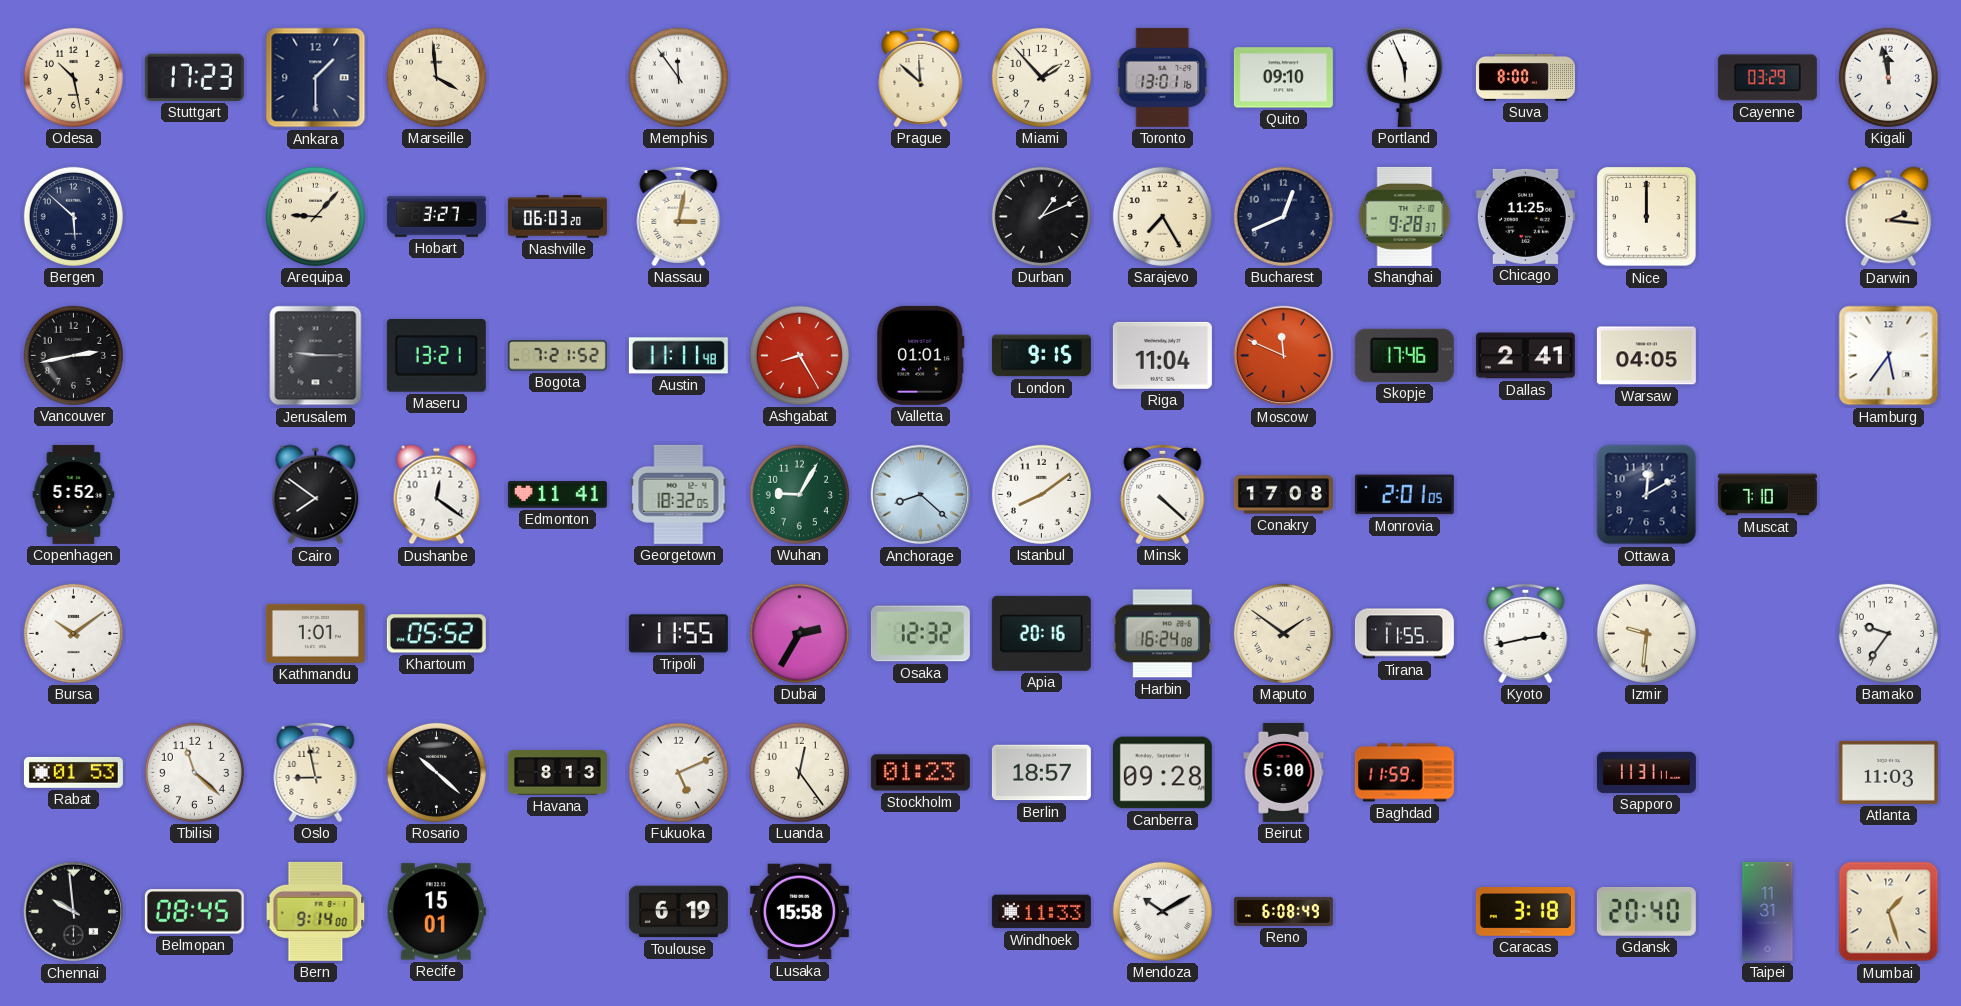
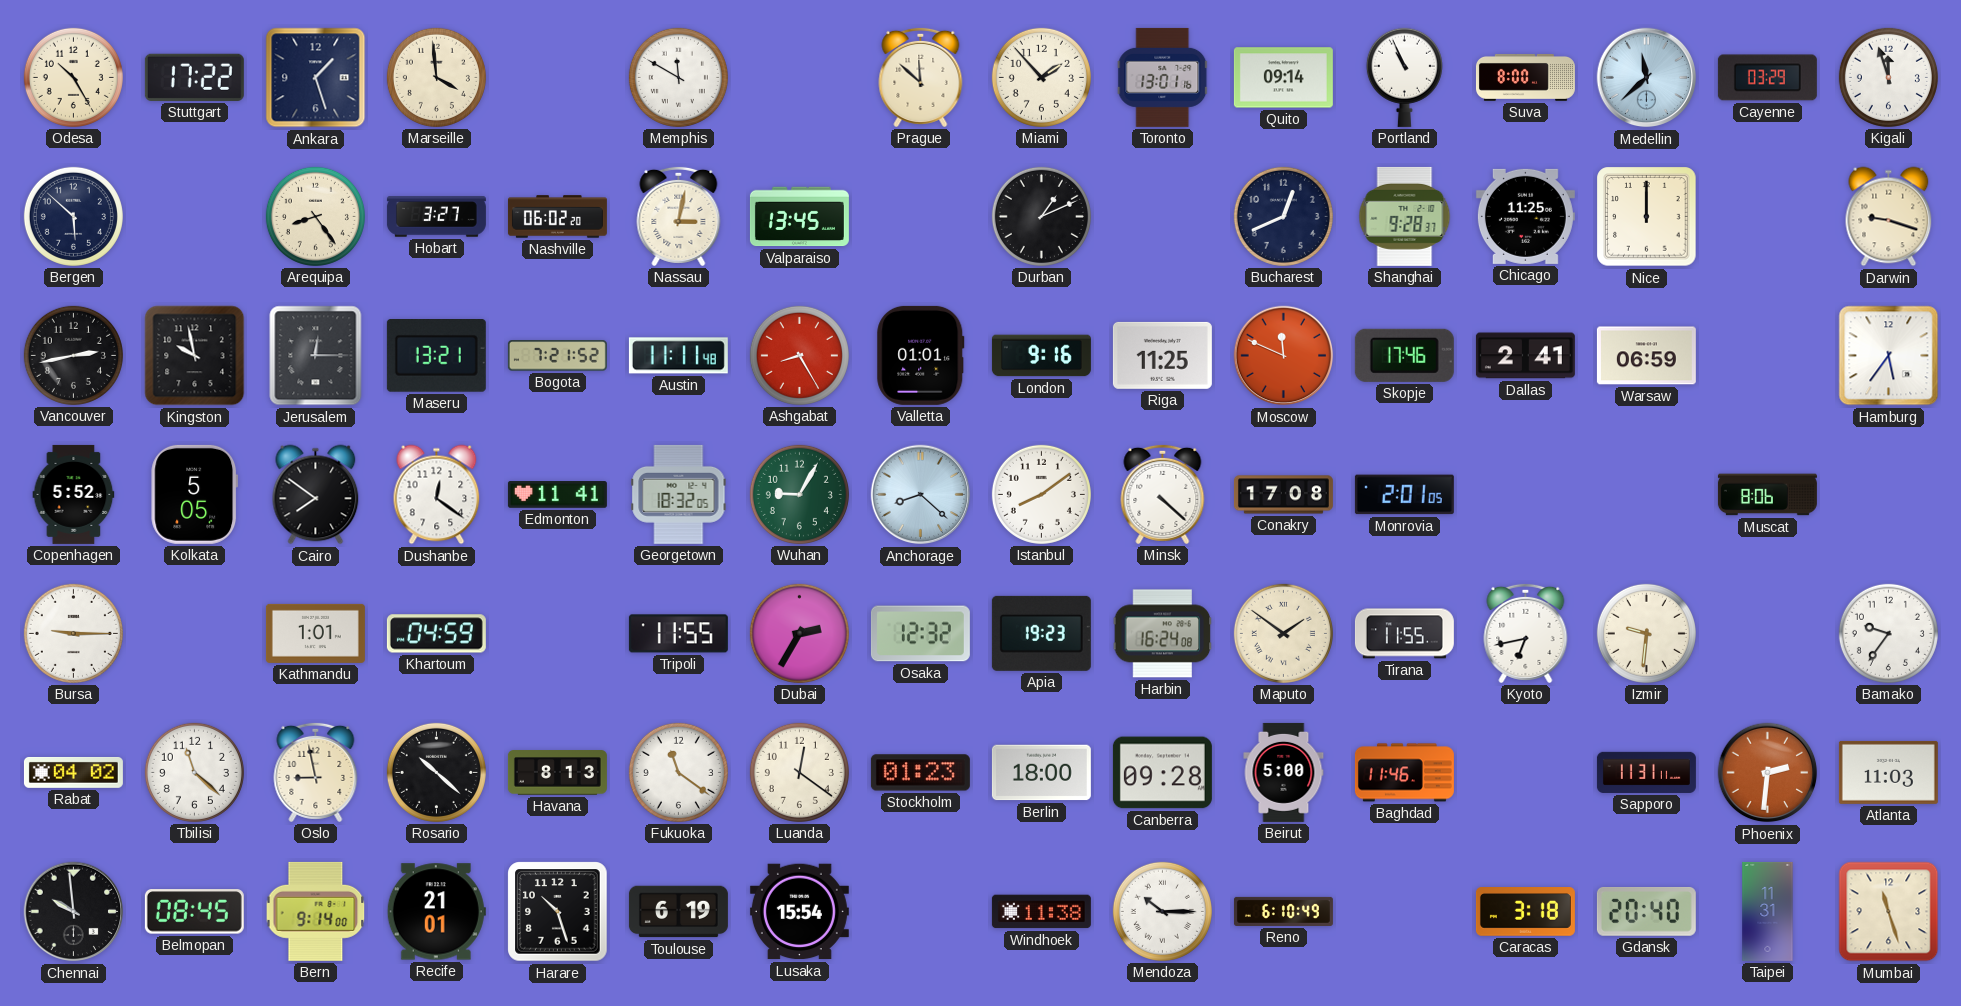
Odesa: 10:28 -> 10:25
Stuttgart: 17:23 -> 17:22
Ankara: 1:30 -> 1:27
Memphis: 11:54 -> 11:50
Quito: 09:10 -> 09:14
Portland: 5:56 -> 10:56
Medellin: none -> 11:38
Kigali: 11:58 -> 11:57
Arequipa: 9:07 -> 8:24
Nashville: 06:03 -> 06:02
Valparaiso: none -> 13:45
Sarajevo: 7:25 -> none
Darwin: 2:16 -> 9:18
Kingston: none -> 9:58
Jerusalem: 9:15 -> 12:15
London: 9:15 -> 9:16
Riga: 11:04 -> 11:25
Warsaw: 04:05 -> 06:59
Kolkata: none -> 5:05
Ottawa: 12:10 -> none
Muscat: 7:10 -> 8:06
Bursa: 10:09 -> 9:15
Khartoum: 05:52 -> 04:59
Apia: 20:16 -> 19:23
Kyoto: 2:43 -> 6:43
Rabat: 01:53 -> 04:02
Fukuoka: 5:11 -> 11:21
Luanda: 12:24 -> 12:21
Berlin: 18:57 -> 18:00
Baghdad: 11:59 -> 11:46
Phoenix: none -> 2:31
Recife: 15:01 -> 21:01
Harare: none -> 10:27
Lusaka: 15:58 -> 15:54
Windhoek: 11:33 -> 11:38
Mendoza: 10:10 -> 10:15
Reno: 6:08 -> 6:10
Mumbai: 1:27 -> 11:27
